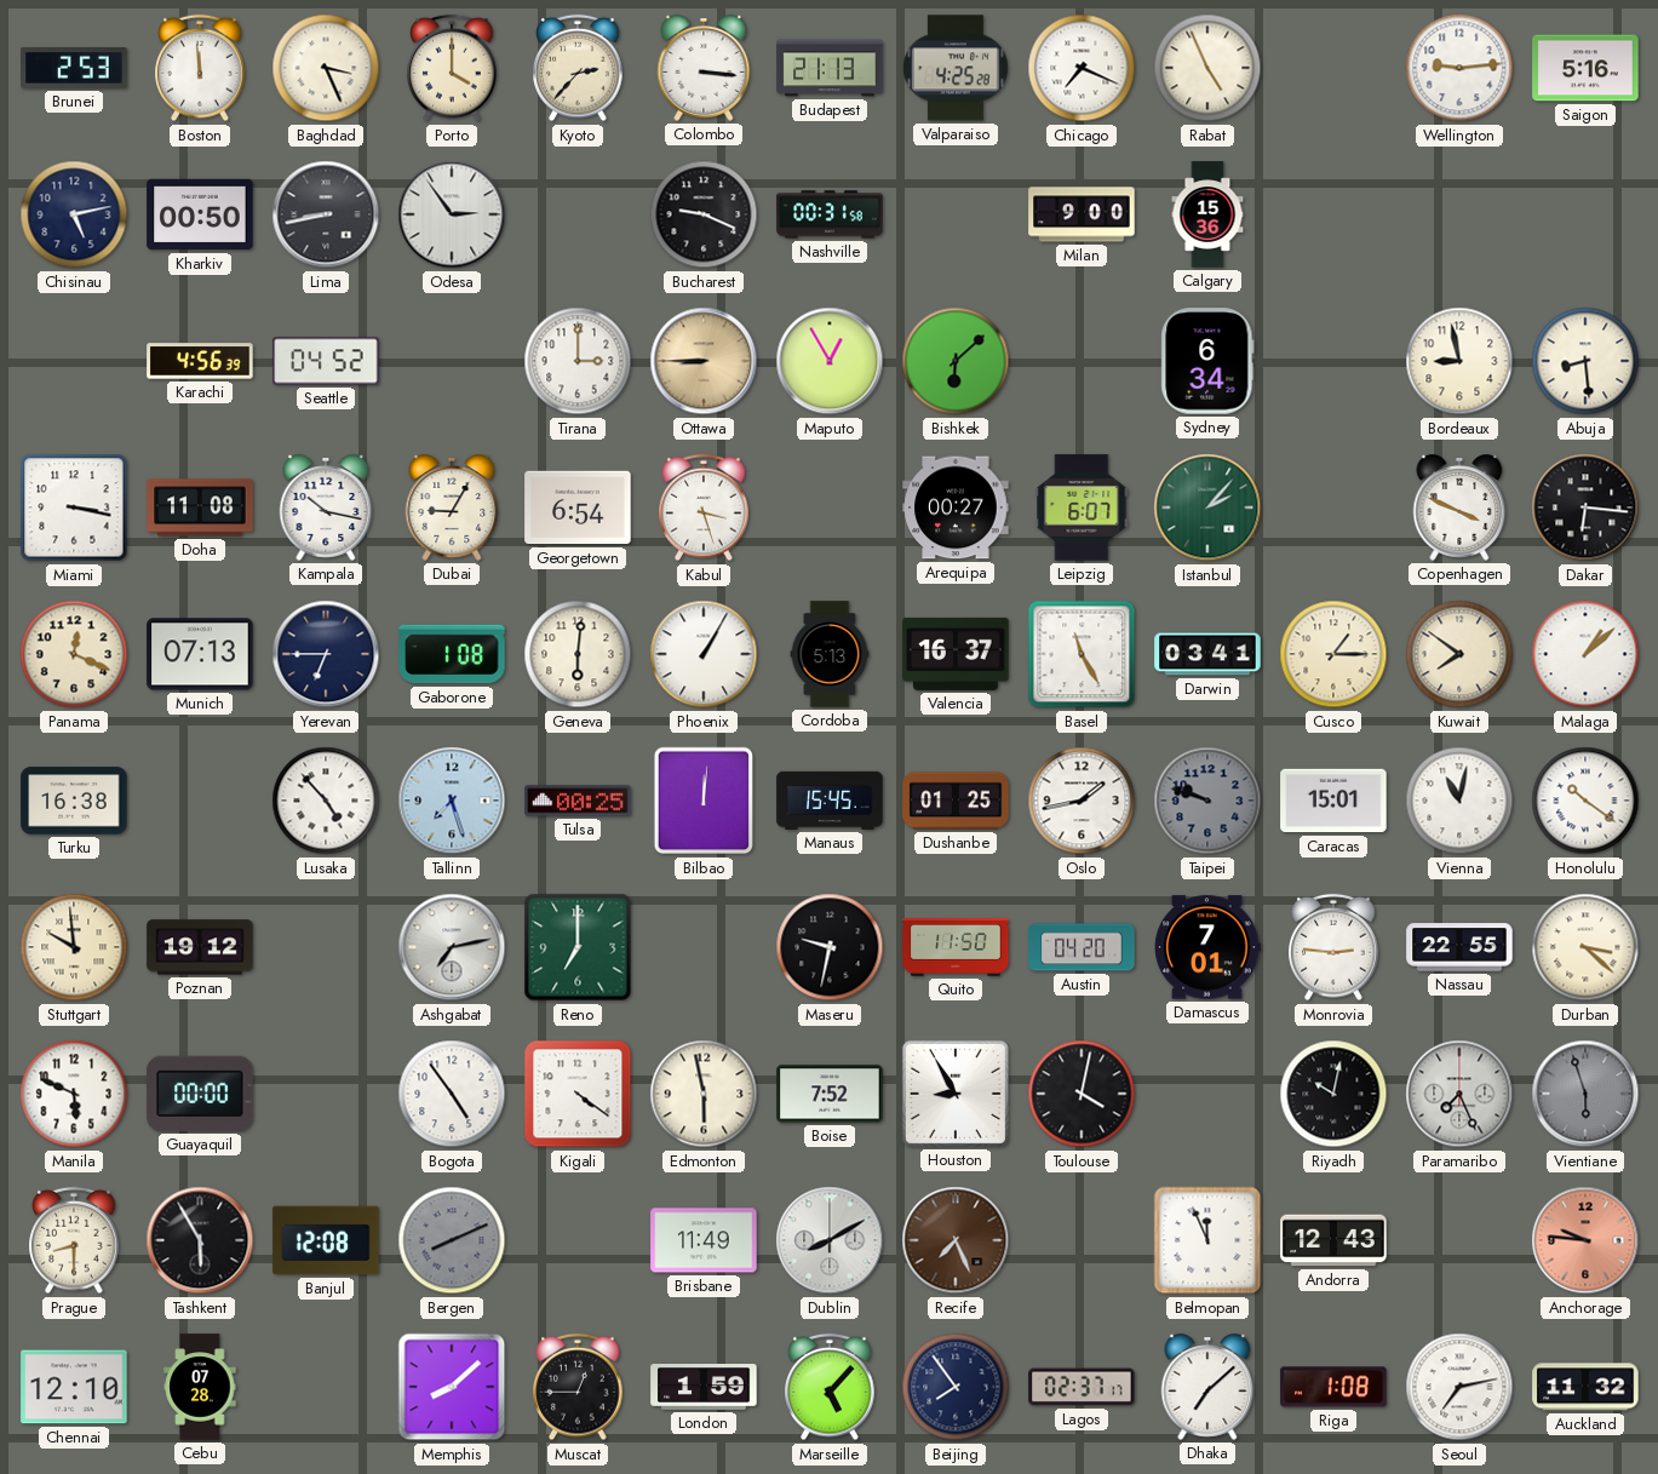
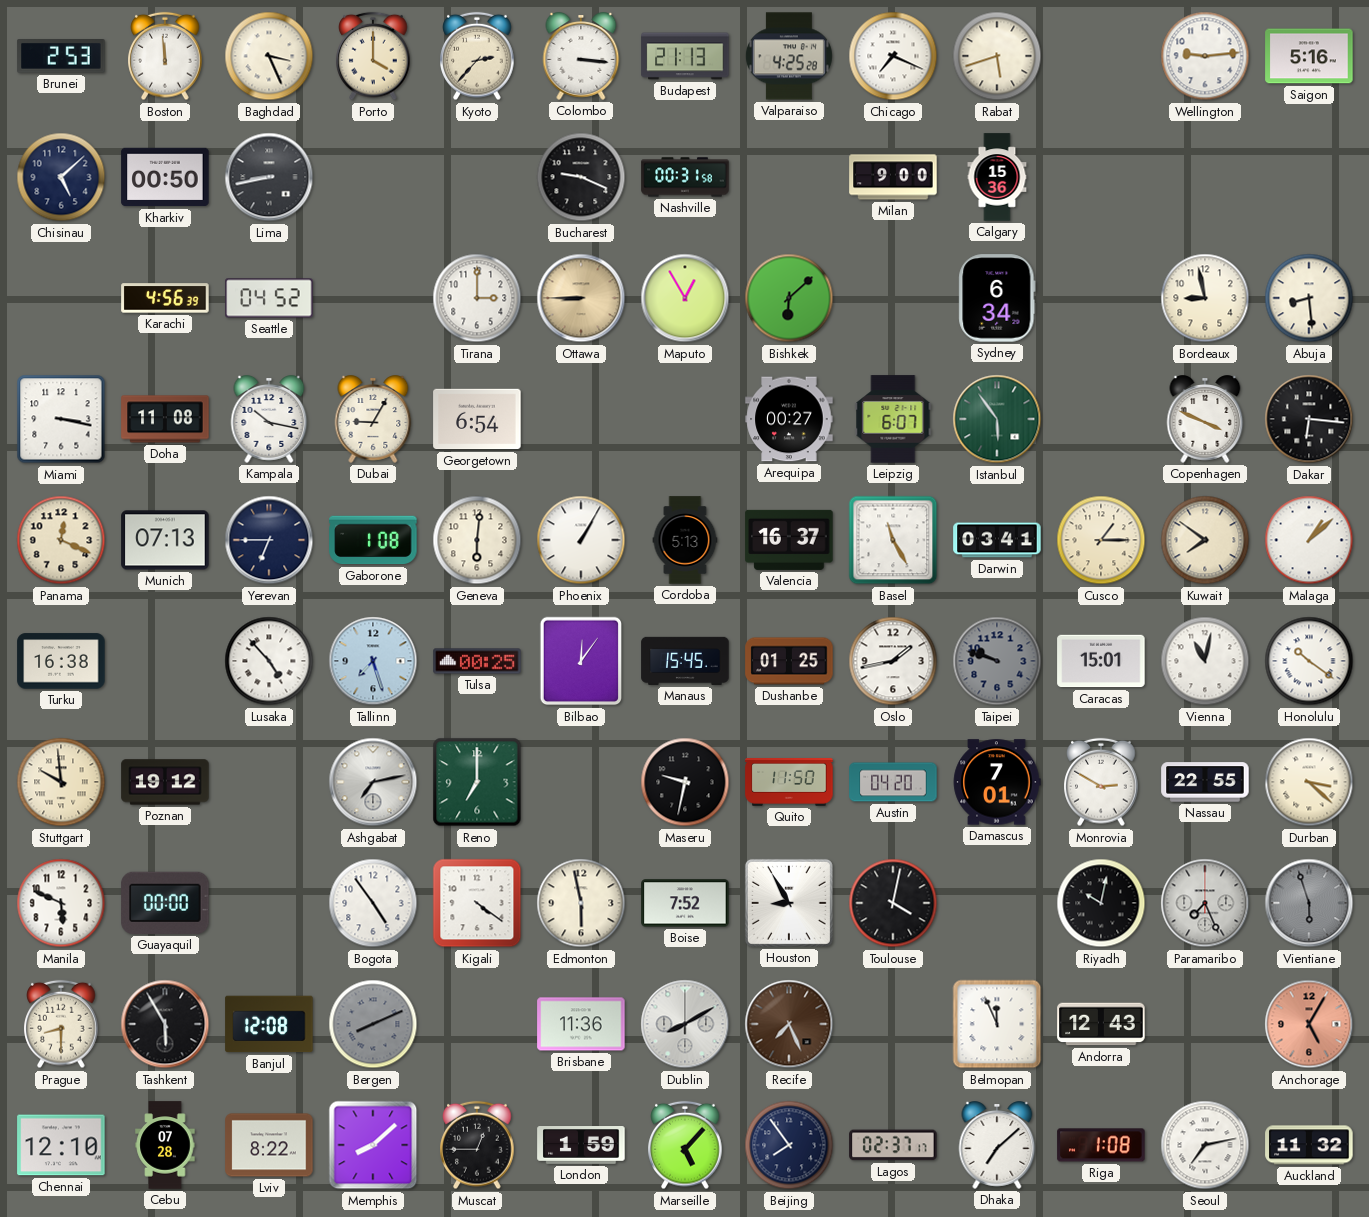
Rabat: 4:56 -> 5:42
Chisinau: 5:13 -> 5:08
Odesa: 2:54 -> none
Kabul: 3:27 -> none
Istanbul: 2:07 -> 5:54
Bilbao: 12:01 -> 12:06
Monrovia: 2:46 -> 2:50
Brisbane: 11:49 -> 11:36
Anchorage: 9:46 -> 5:05
Lviv: none -> 8:22
